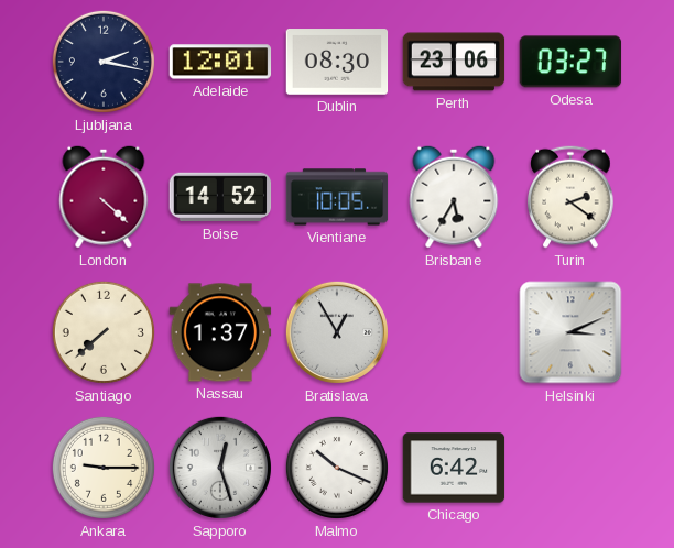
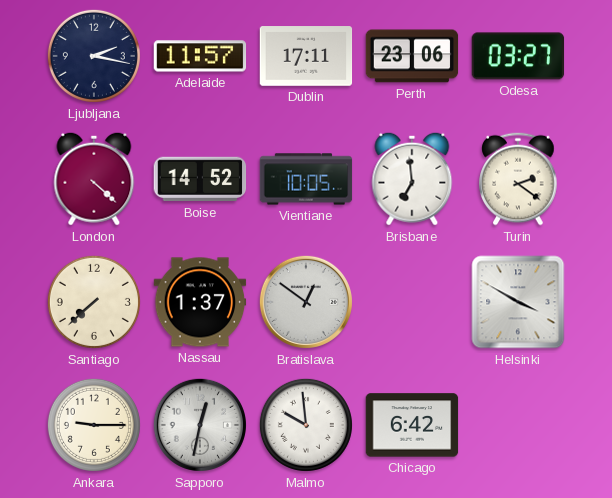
Adelaide: 12:01 -> 11:57
Dublin: 08:30 -> 17:11
Brisbane: 5:35 -> 6:59
Bratislava: 12:55 -> 12:51
Helsinki: 3:11 -> 3:50
Sapporo: 12:27 -> 12:32
Malmo: 10:19 -> 9:59
